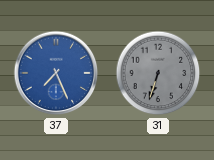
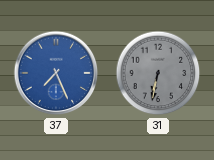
31: 6:33 -> 6:32
